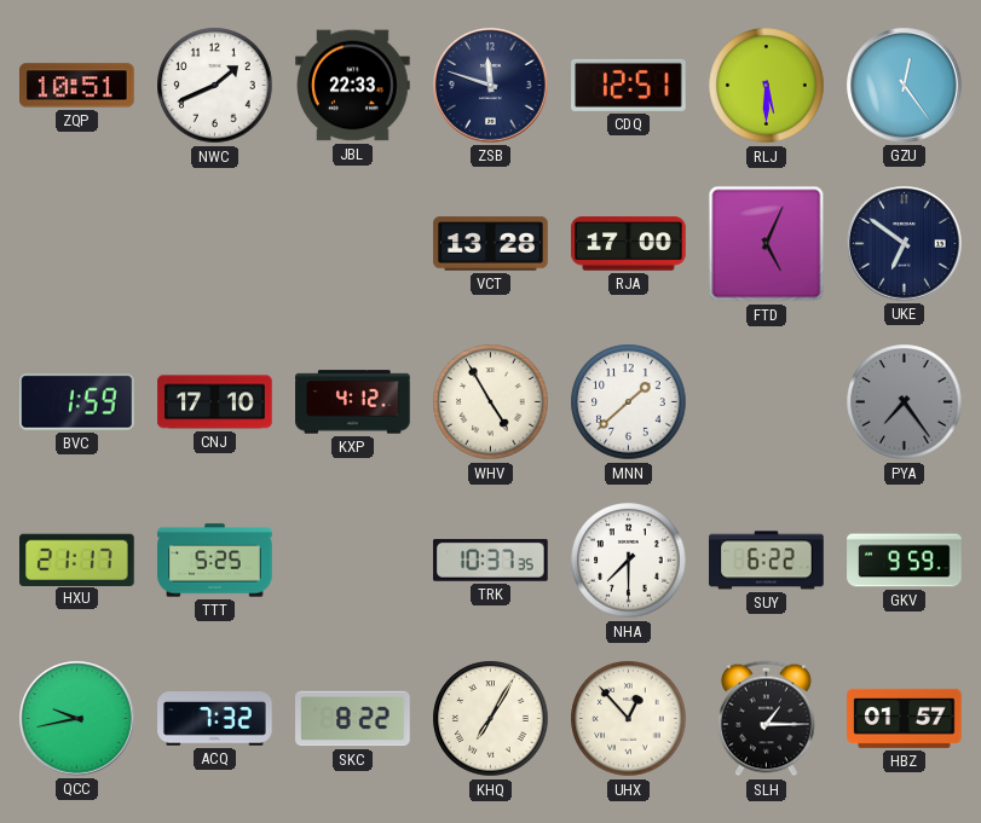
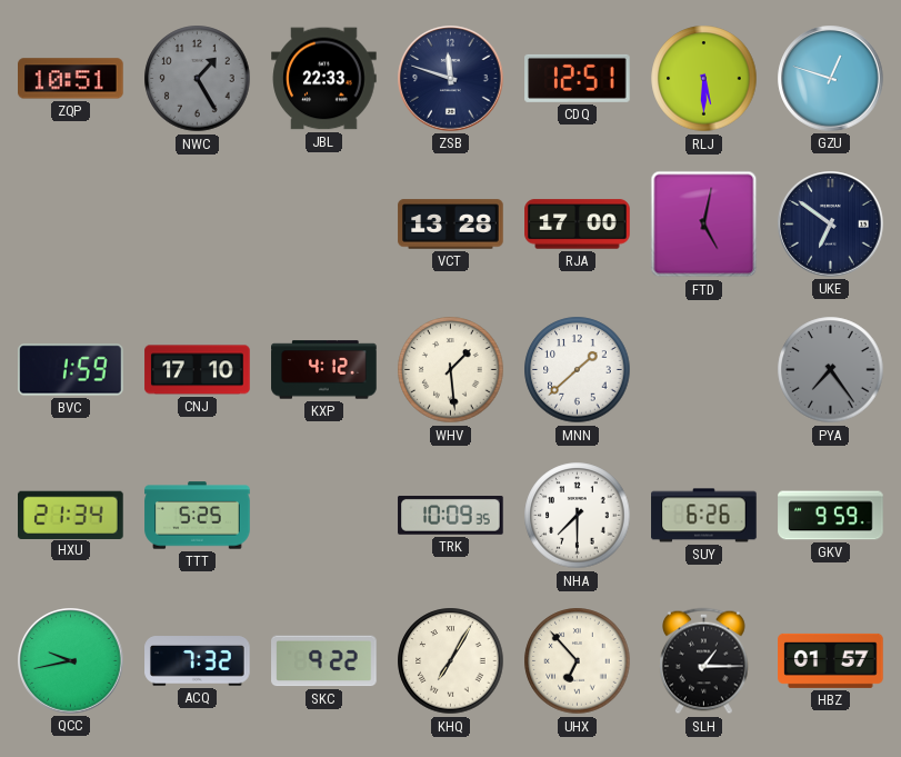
NWC: 1:41 -> 1:25
NWC dial: white -> grey
GZU: 12:24 -> 12:48
FTD: 5:04 -> 5:02
WHV: 4:55 -> 1:29
HXU: 21:17 -> 21:34
TRK: 10:37 -> 10:09
SUY: 6:22 -> 6:26
SKC: 8:22 -> 9:22
UHX: 12:53 -> 6:53
